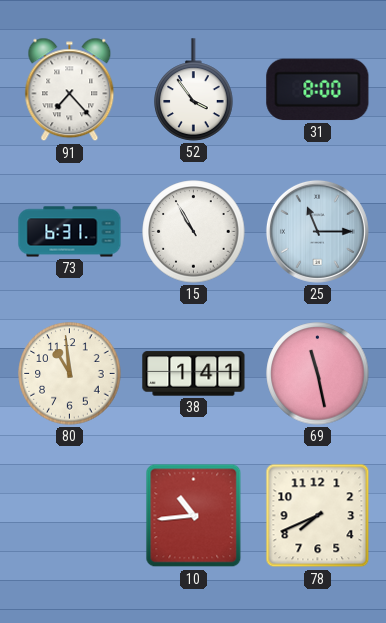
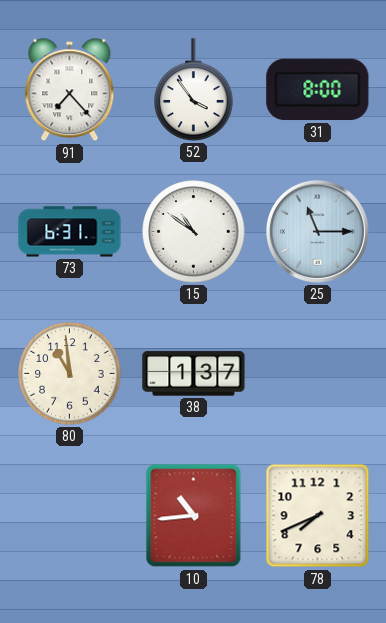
15: 10:55 -> 10:51
38: 1:41 -> 1:37
69: 11:28 -> none
